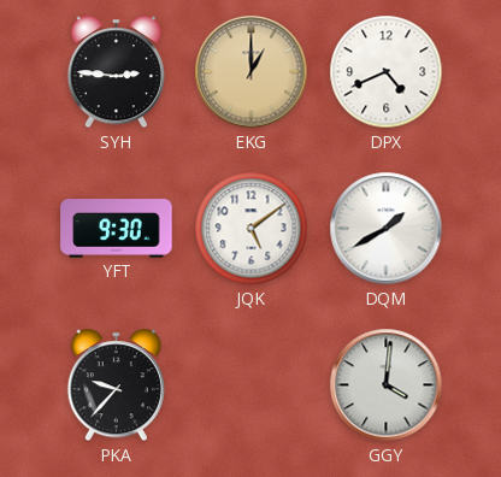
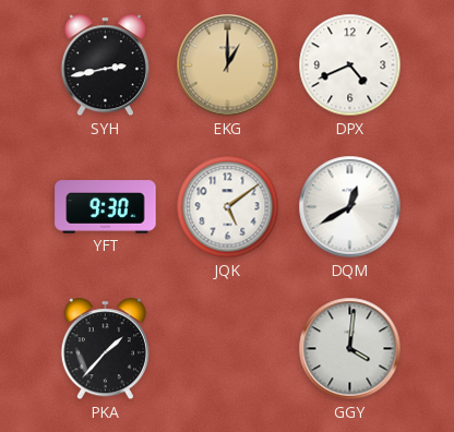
SYH: 2:46 -> 2:43
DQM: 1:40 -> 12:40
PKA: 9:37 -> 1:37
